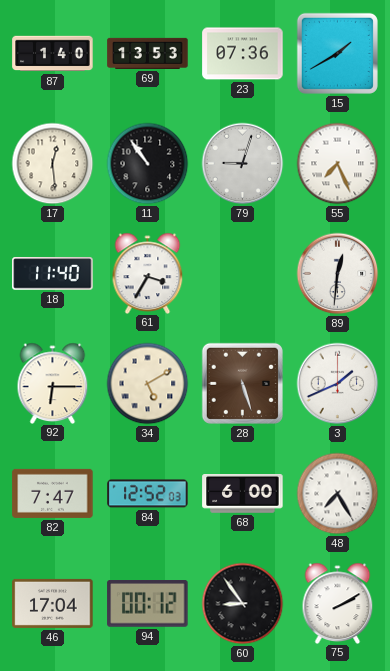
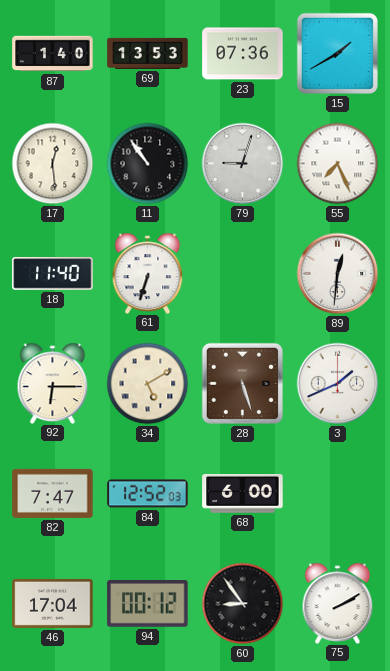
61: 3:35 -> 6:33
48: 7:25 -> none
